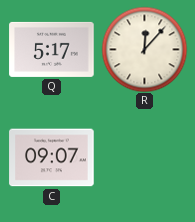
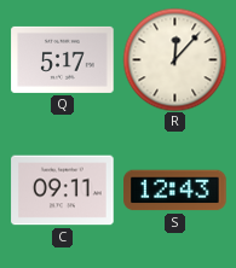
C: 09:07 -> 09:11
S: none -> 12:43
